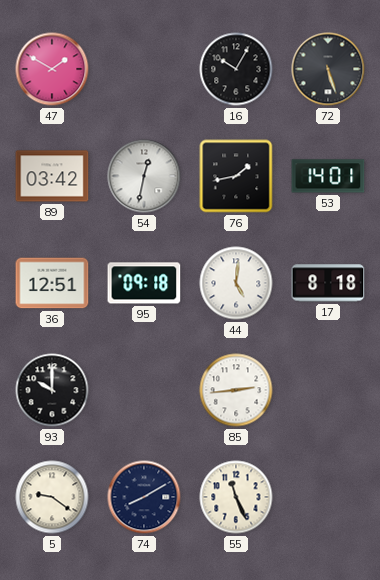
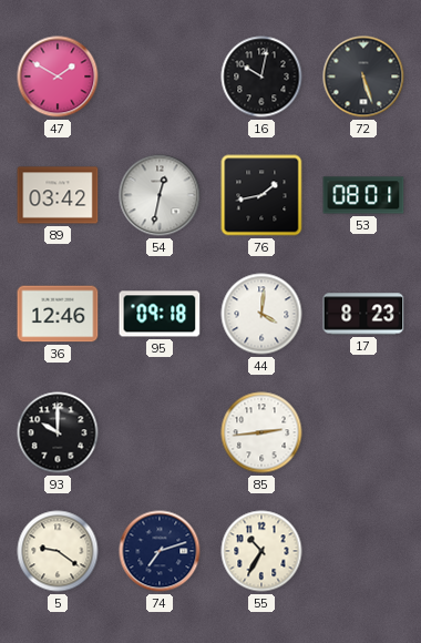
16: 10:05 -> 10:02
53: 14:01 -> 08:01
36: 12:51 -> 12:46
44: 5:01 -> 4:01
17: 8:18 -> 8:23
74: 8:10 -> 7:12
55: 11:26 -> 10:35
